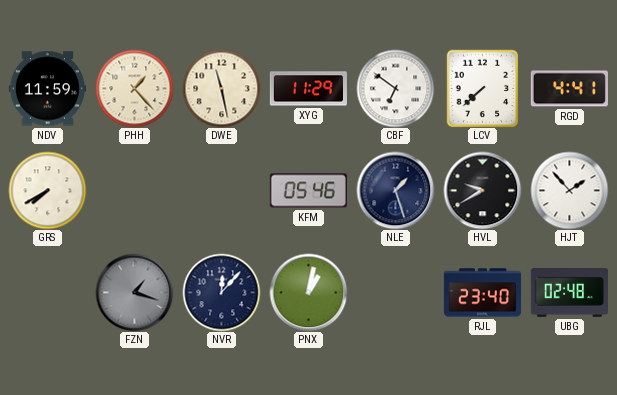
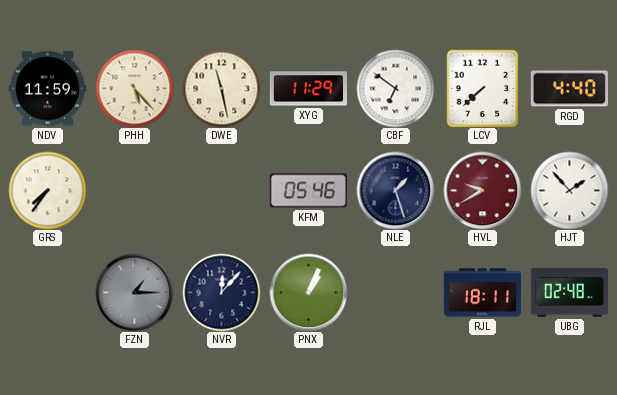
PHH: 1:23 -> 5:23
RGD: 4:41 -> 4:40
GRS: 7:40 -> 7:36
HVL dial: black -> burgundy
FZN: 1:18 -> 1:15
PNX: 1:02 -> 1:04
RJL: 23:40 -> 18:11
